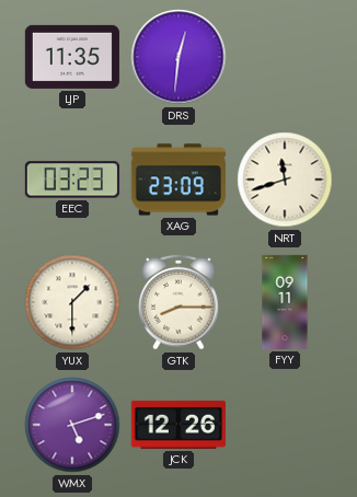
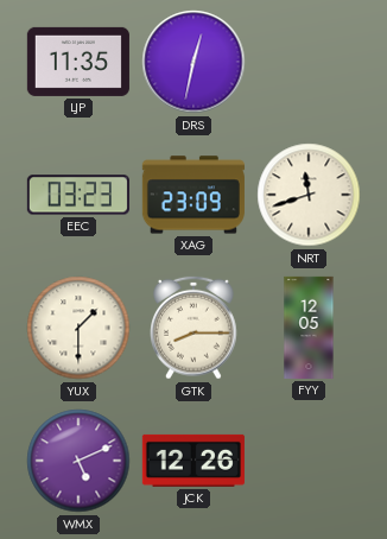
DRS: 12:31 -> 12:32
FYY: 09:11 -> 12:05
WMX: 5:12 -> 5:11
